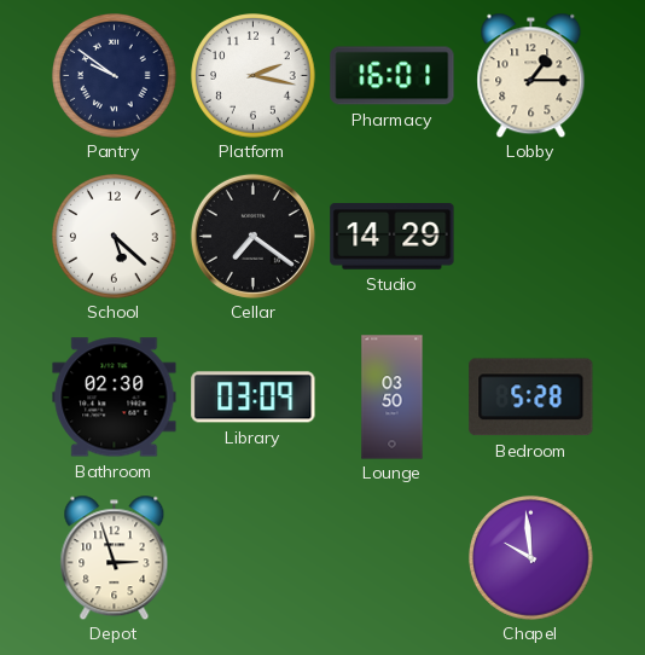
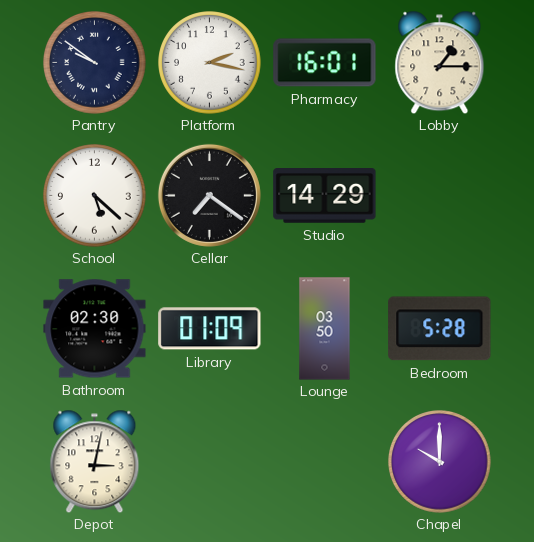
Library: 03:09 -> 01:09
Depot: 2:57 -> 3:02
Chapel: 9:59 -> 10:00
